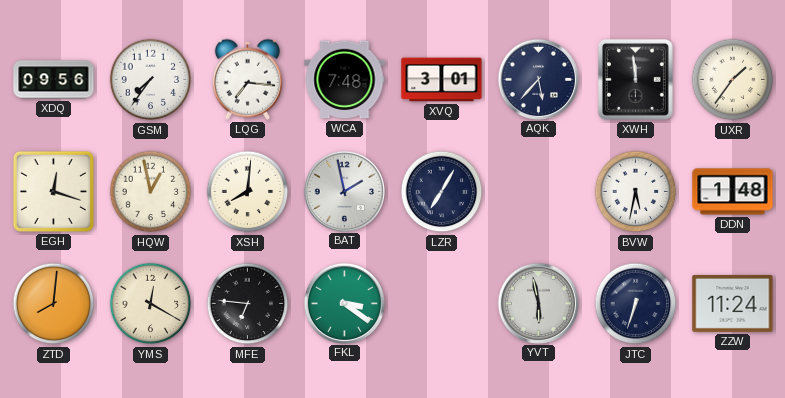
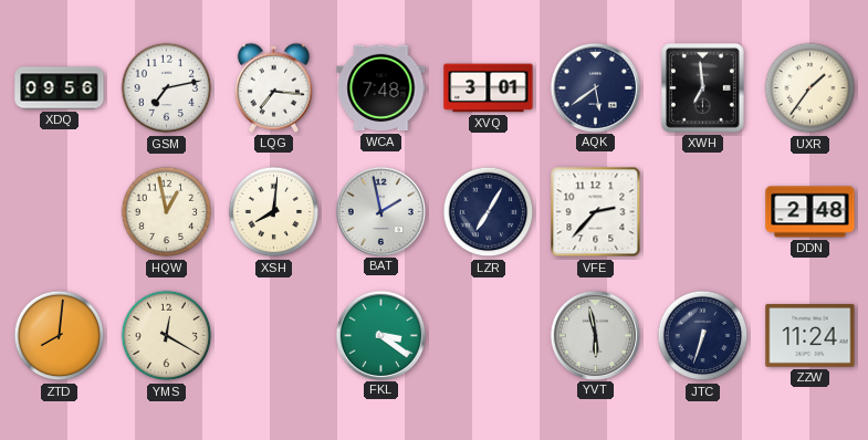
GSM: 7:36 -> 7:13
AQK: 5:37 -> 5:39
XWH: 11:59 -> 6:59
EGH: 12:18 -> none
VFE: none -> 2:37
BVW: 5:32 -> none
DDN: 1:48 -> 2:48
MFE: 6:46 -> none
